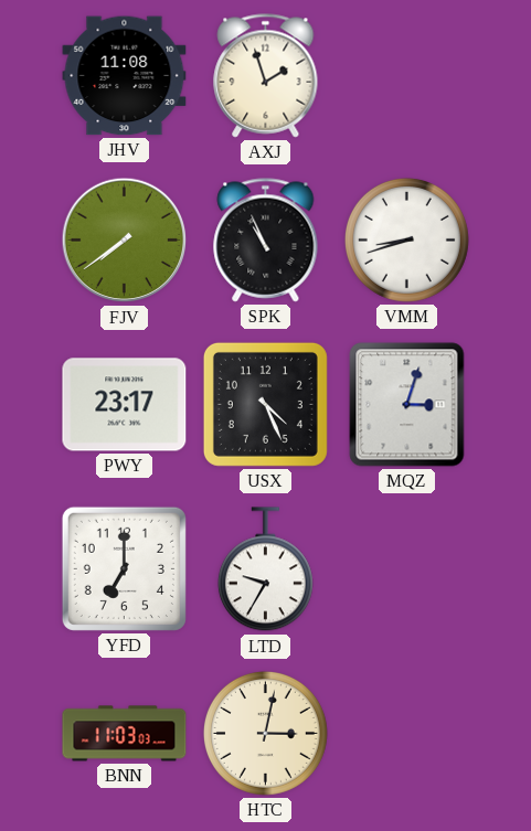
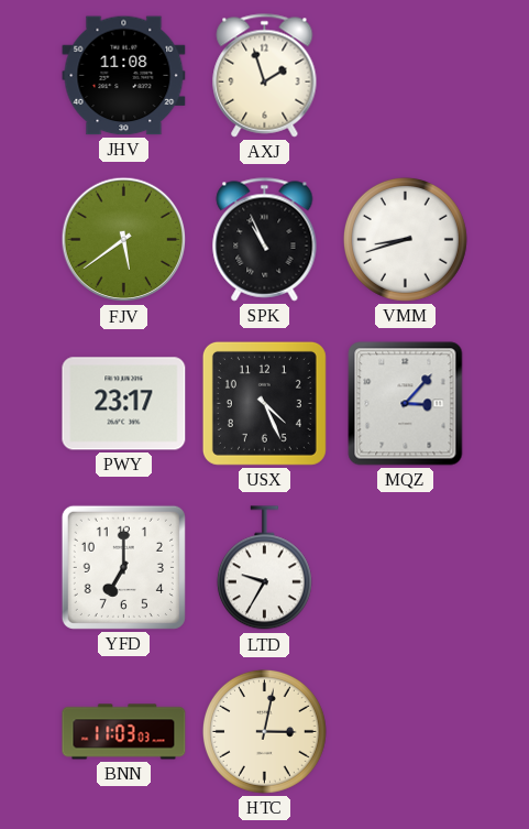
FJV: 7:39 -> 5:39
MQZ: 3:03 -> 3:07
